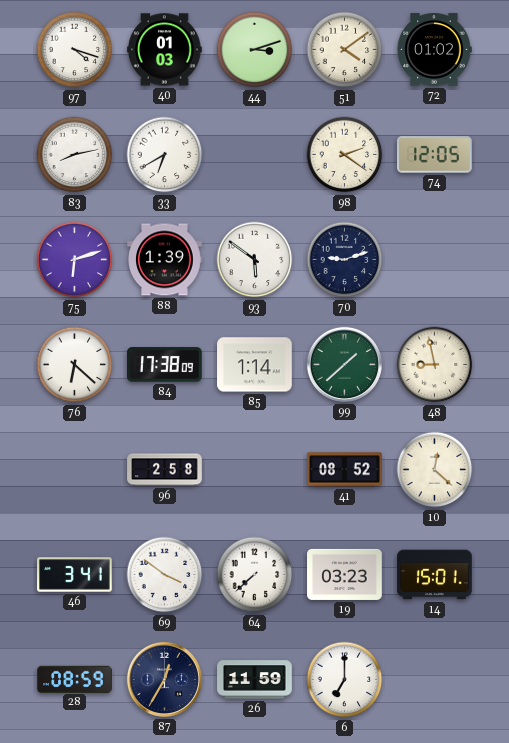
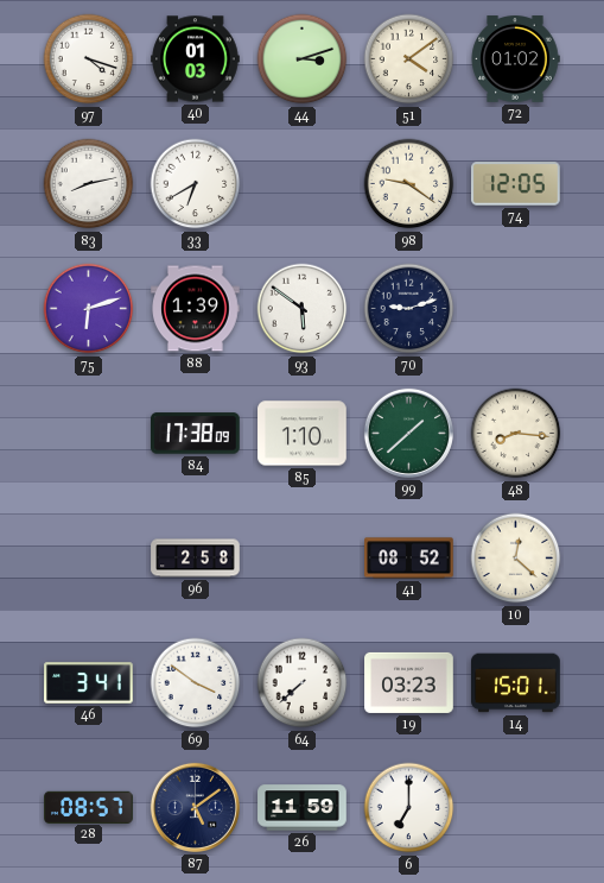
98: 2:21 -> 9:21
76: 6:22 -> none
85: 1:14 -> 1:10
48: 8:58 -> 8:16
28: 08:59 -> 08:57
87: 12:35 -> 5:09
